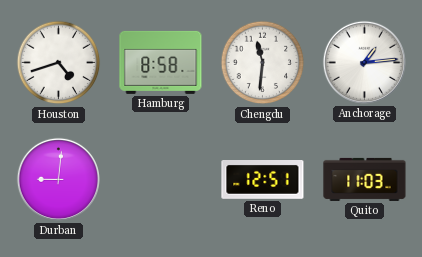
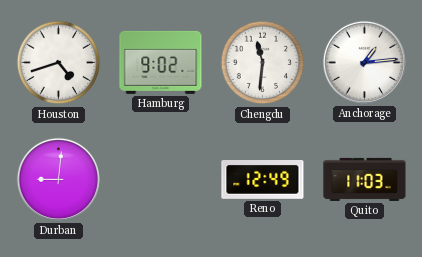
Hamburg: 8:58 -> 9:02
Reno: 12:51 -> 12:49
